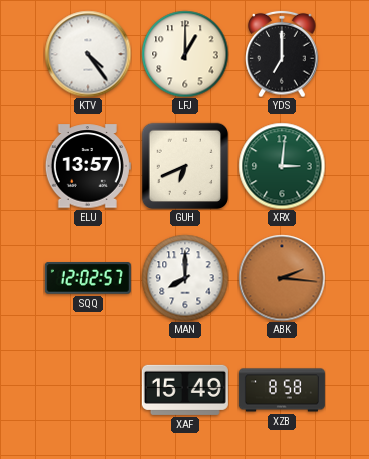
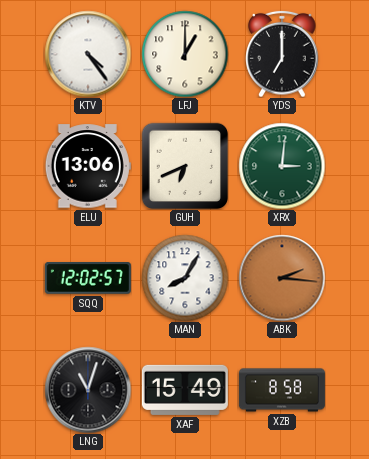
ELU: 13:57 -> 13:06
MAN: 8:00 -> 8:05
LNG: none -> 11:03
